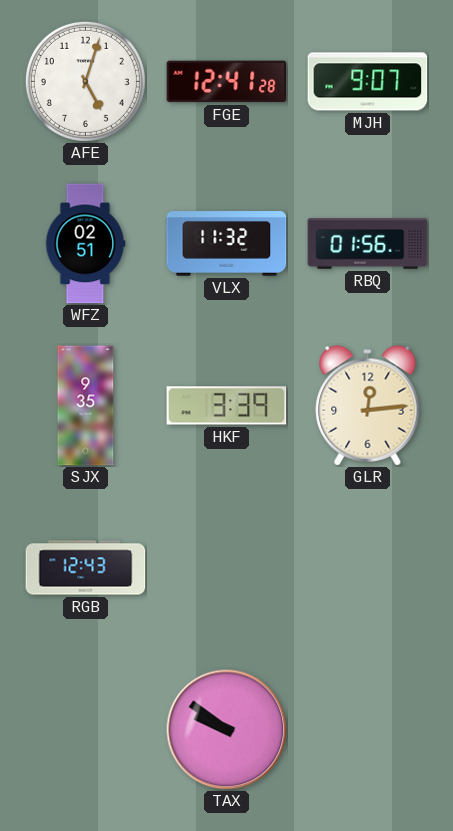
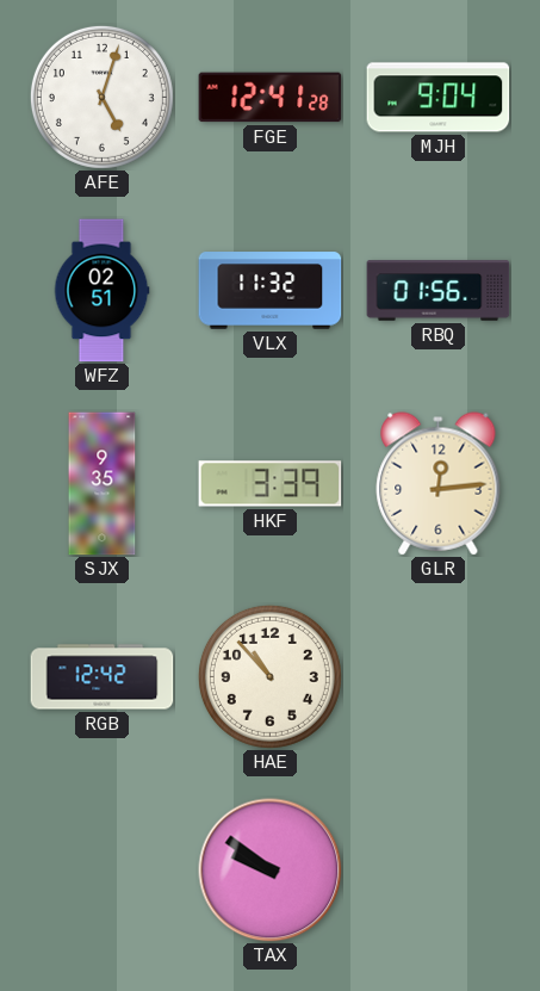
MJH: 9:07 -> 9:04
RGB: 12:43 -> 12:42
HAE: none -> 10:53
